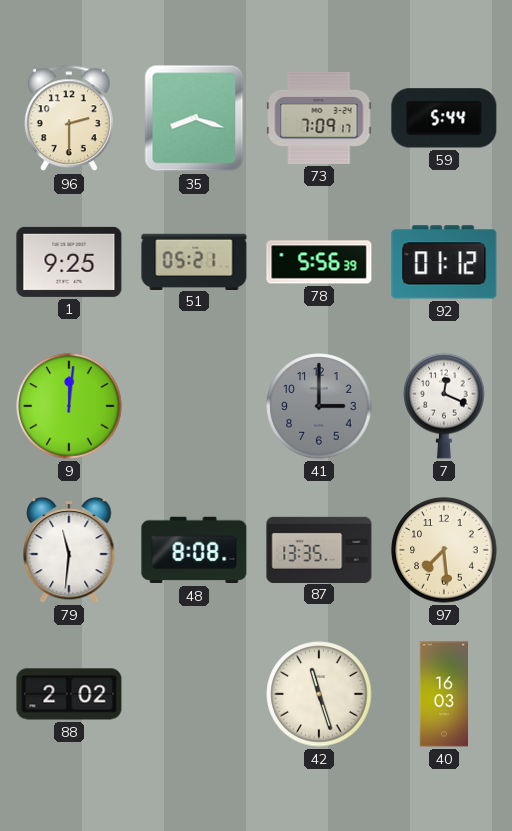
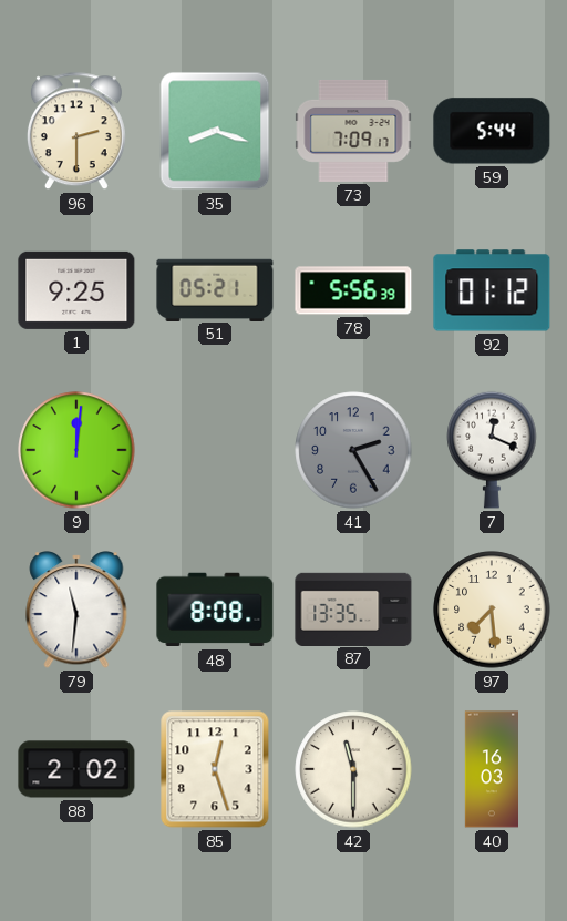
41: 3:00 -> 2:25
85: none -> 12:27
42: 11:27 -> 11:30
